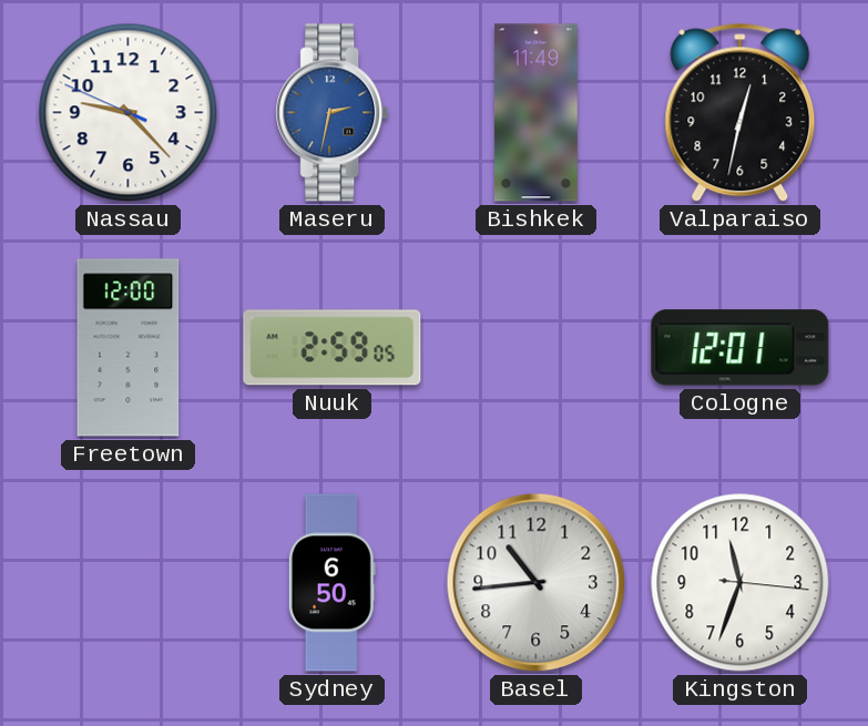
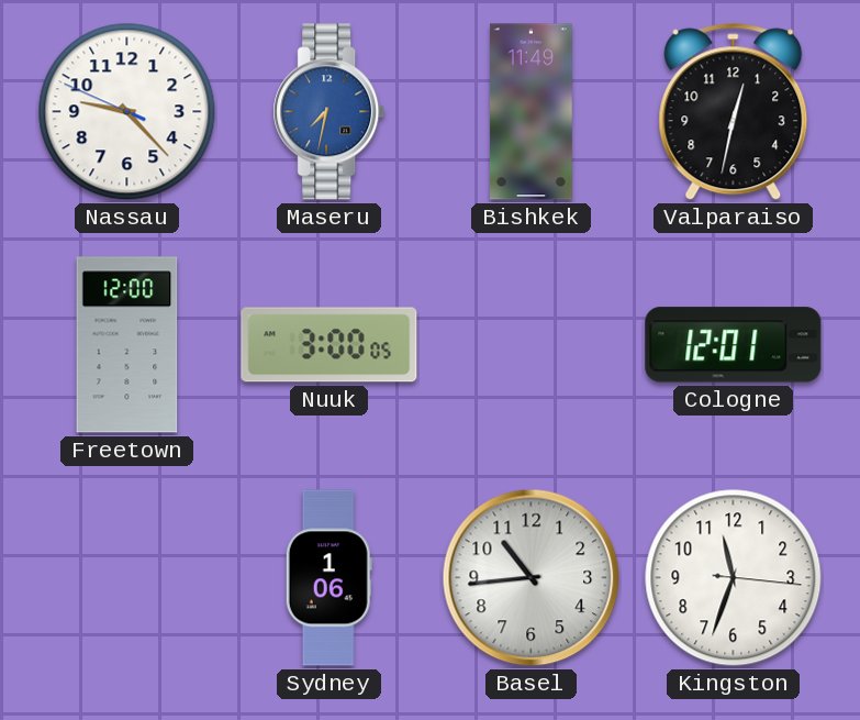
Maseru: 2:32 -> 7:32
Nuuk: 2:59 -> 3:00
Sydney: 6:50 -> 1:06
